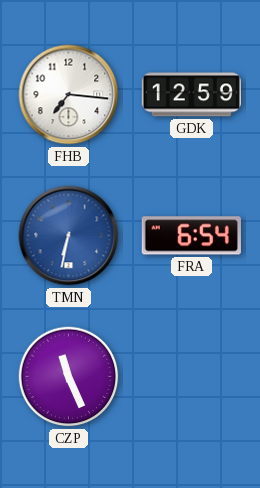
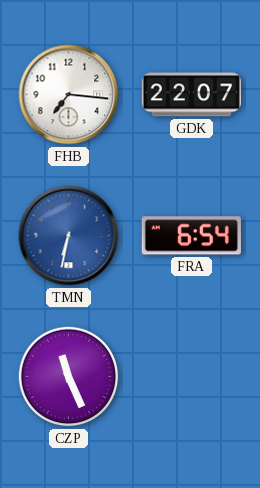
GDK: 12:59 -> 22:07
